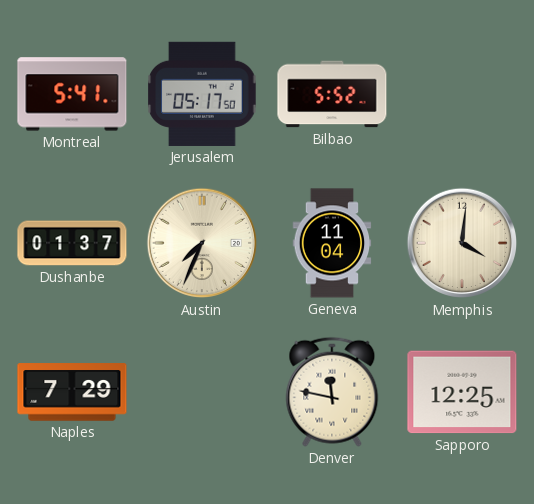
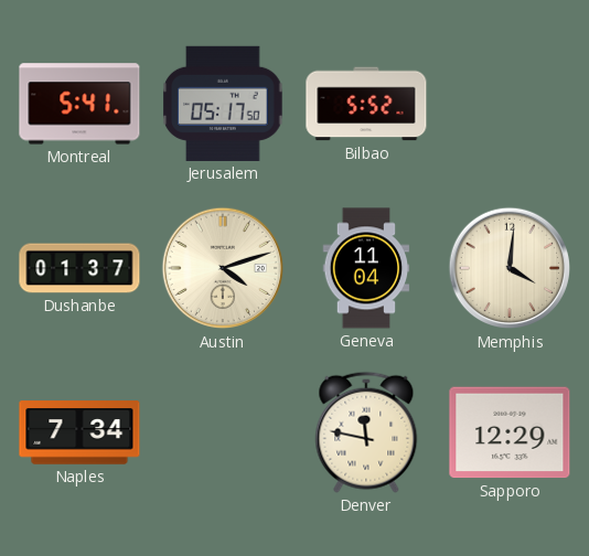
Austin: 7:34 -> 4:12
Naples: 7:29 -> 7:34
Sapporo: 12:25 -> 12:29
